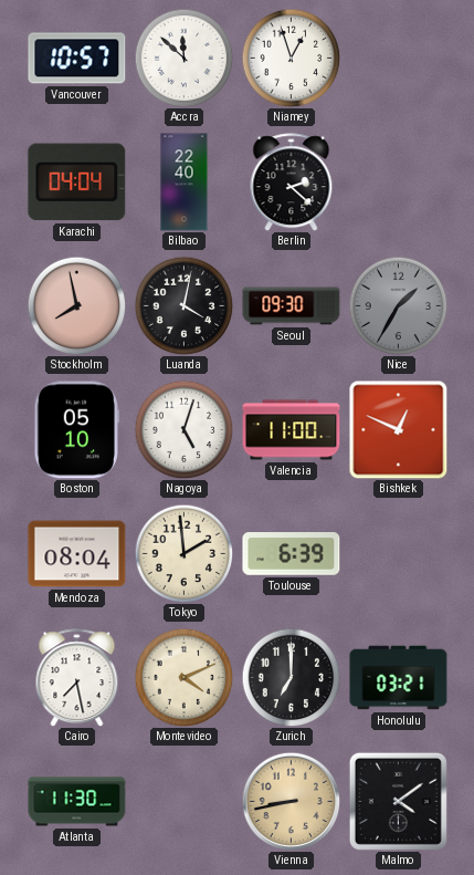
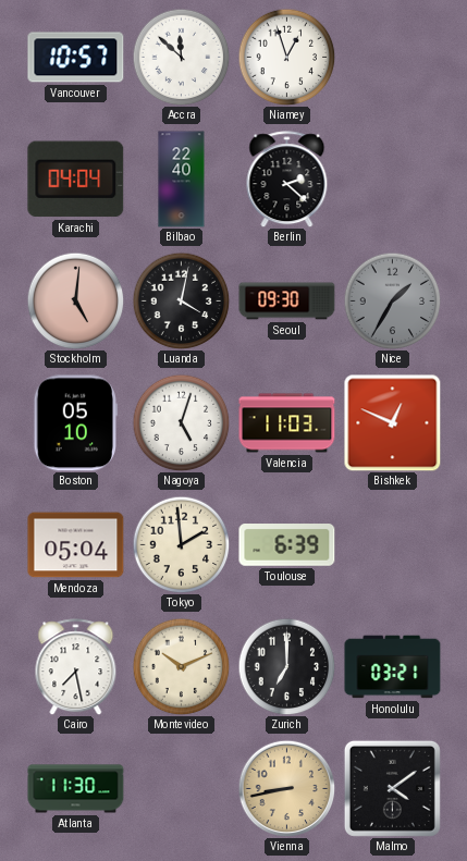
Stockholm: 7:58 -> 5:01
Valencia: 11:00 -> 11:03
Mendoza: 08:04 -> 05:04
Montevideo: 4:11 -> 10:11
